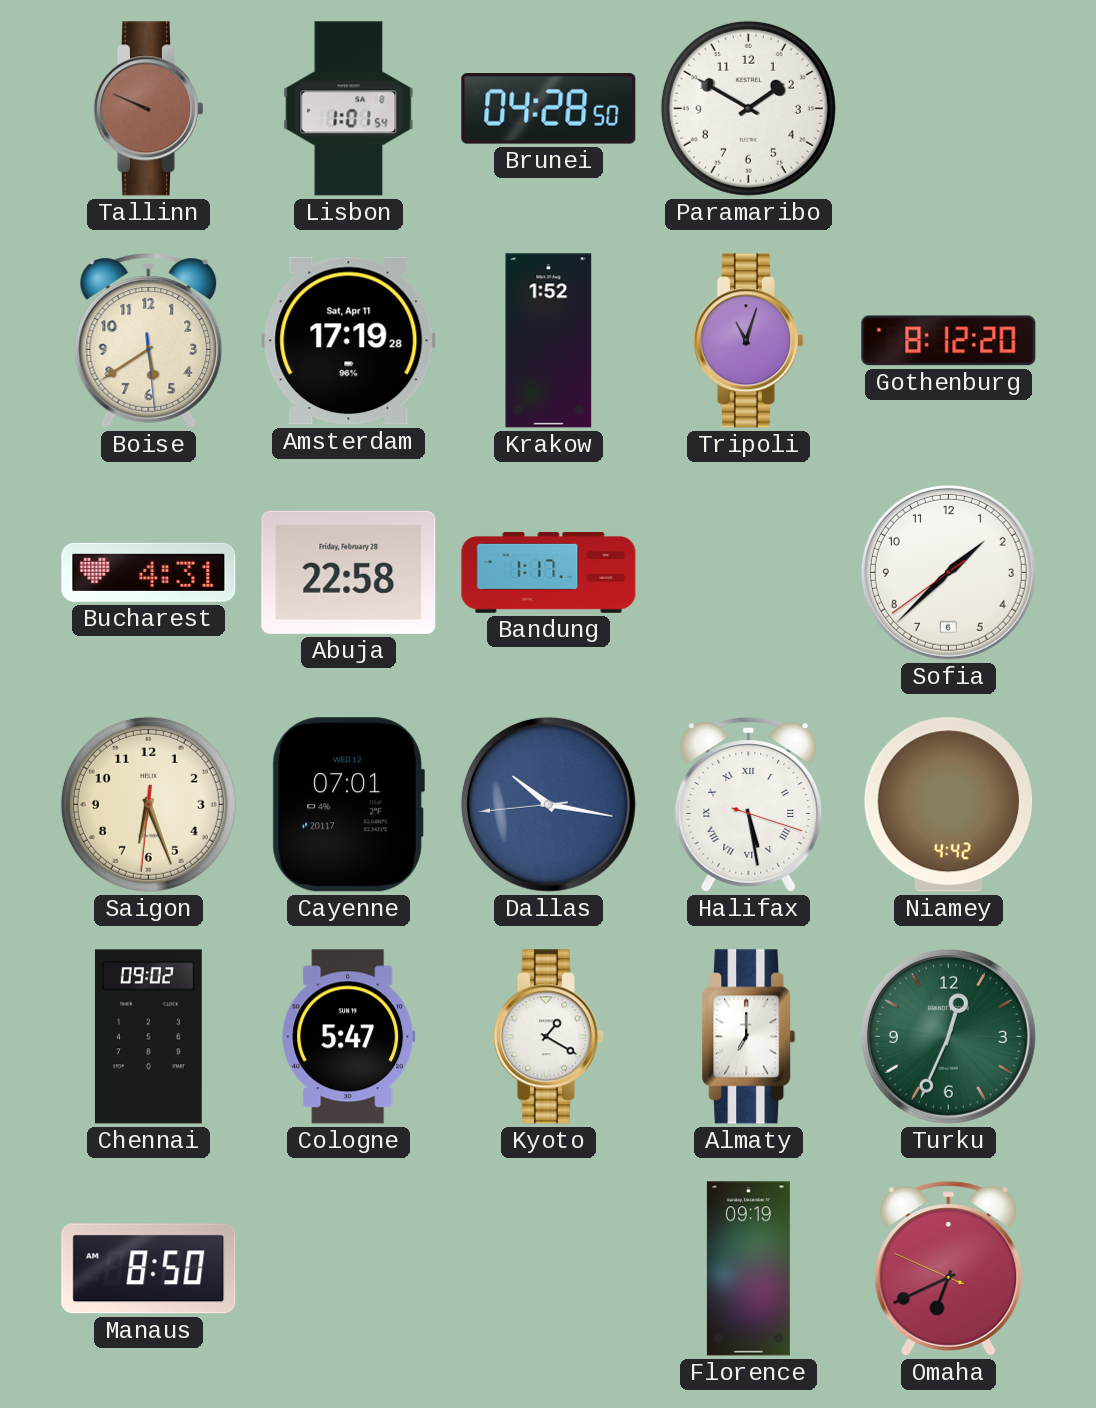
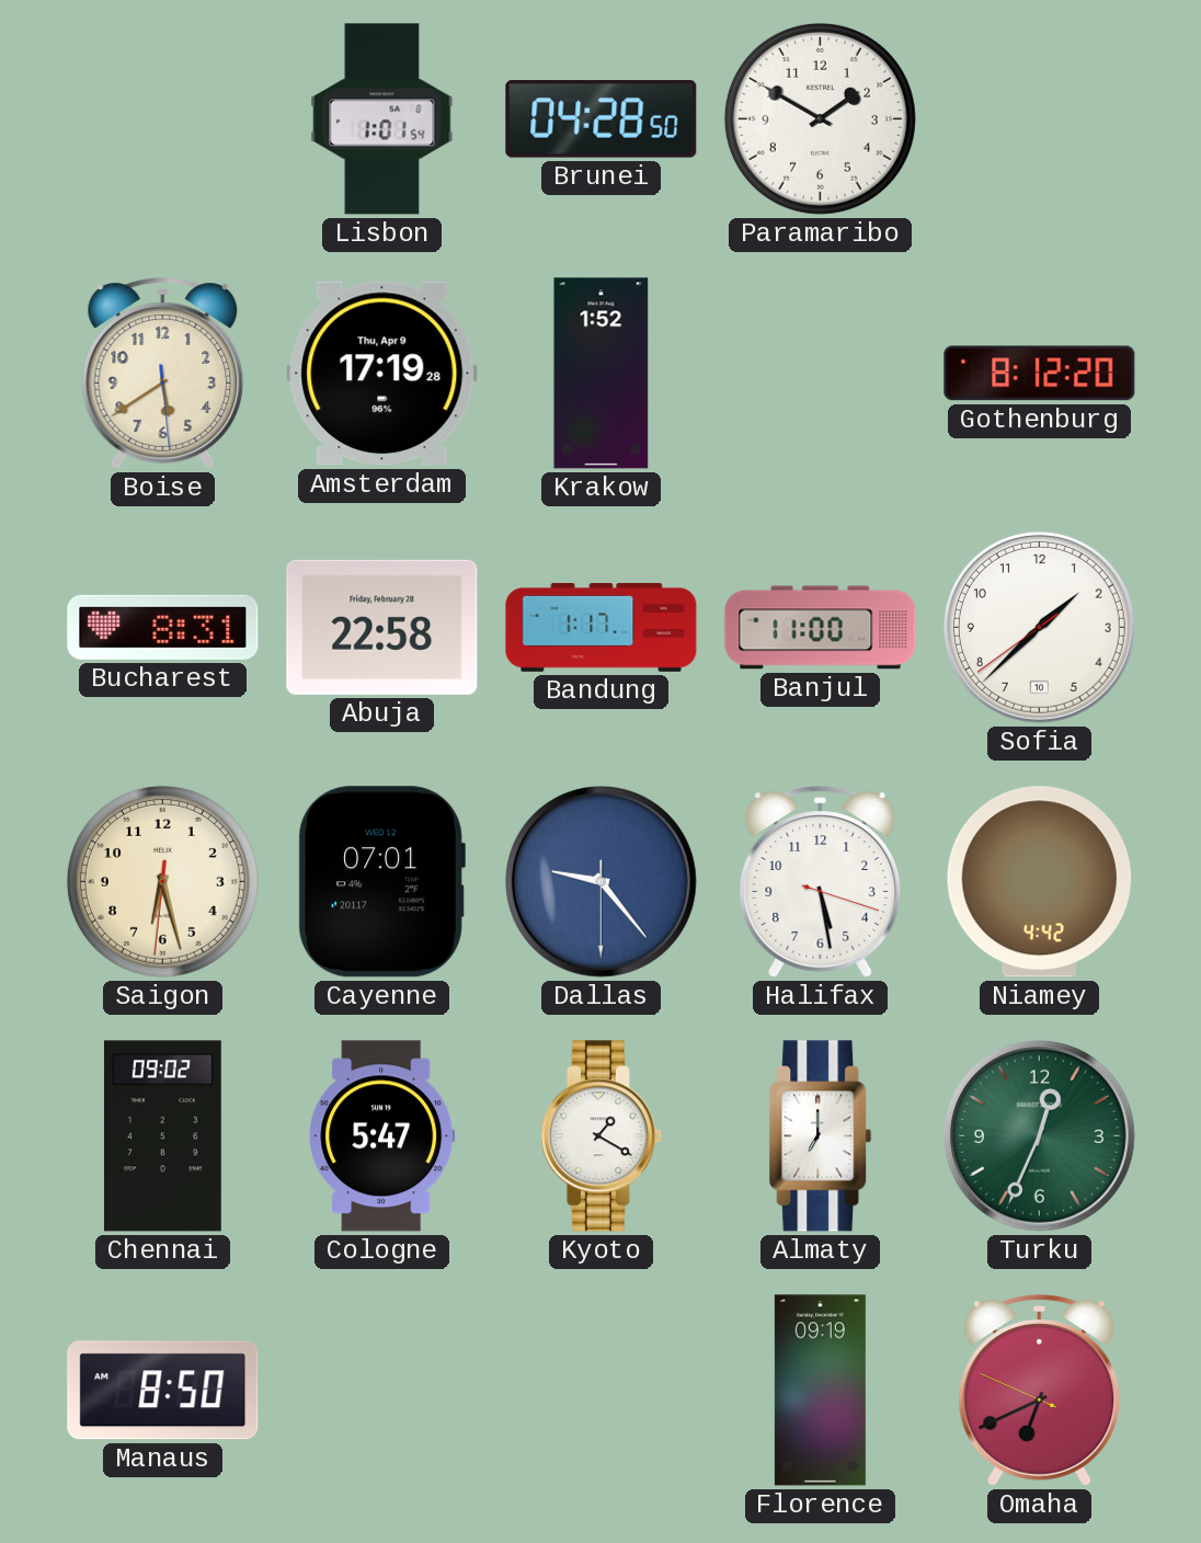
Tallinn: 9:49 -> none
Amsterdam date: Sat, Apr 11 -> Thu, Apr 9
Tripoli: 11:03 -> none
Bucharest: 4:31 -> 8:31
Banjul: none -> 11:00
Sofia date: 6 -> 10
Saigon: 6:26 -> 6:27
Dallas: 10:16 -> 9:23
Halifax numerals: Roman -> Arabic
